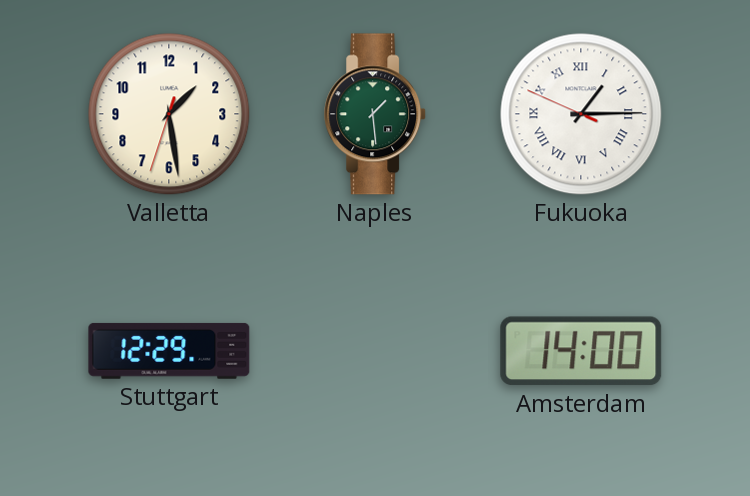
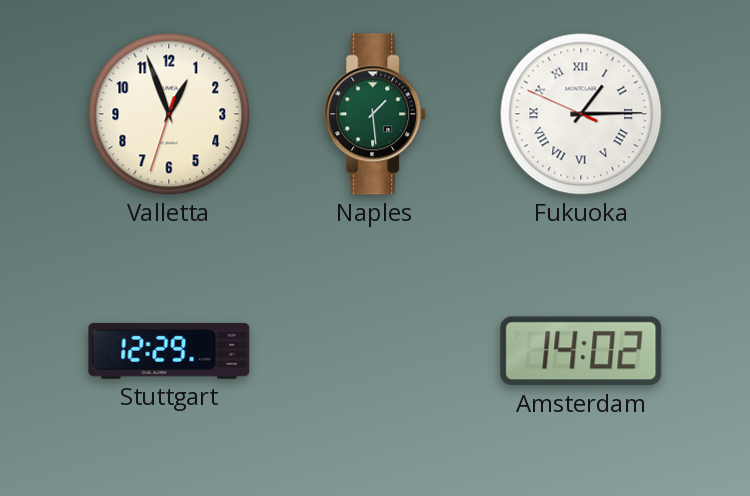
Valletta: 1:28 -> 12:56
Amsterdam: 14:00 -> 14:02
